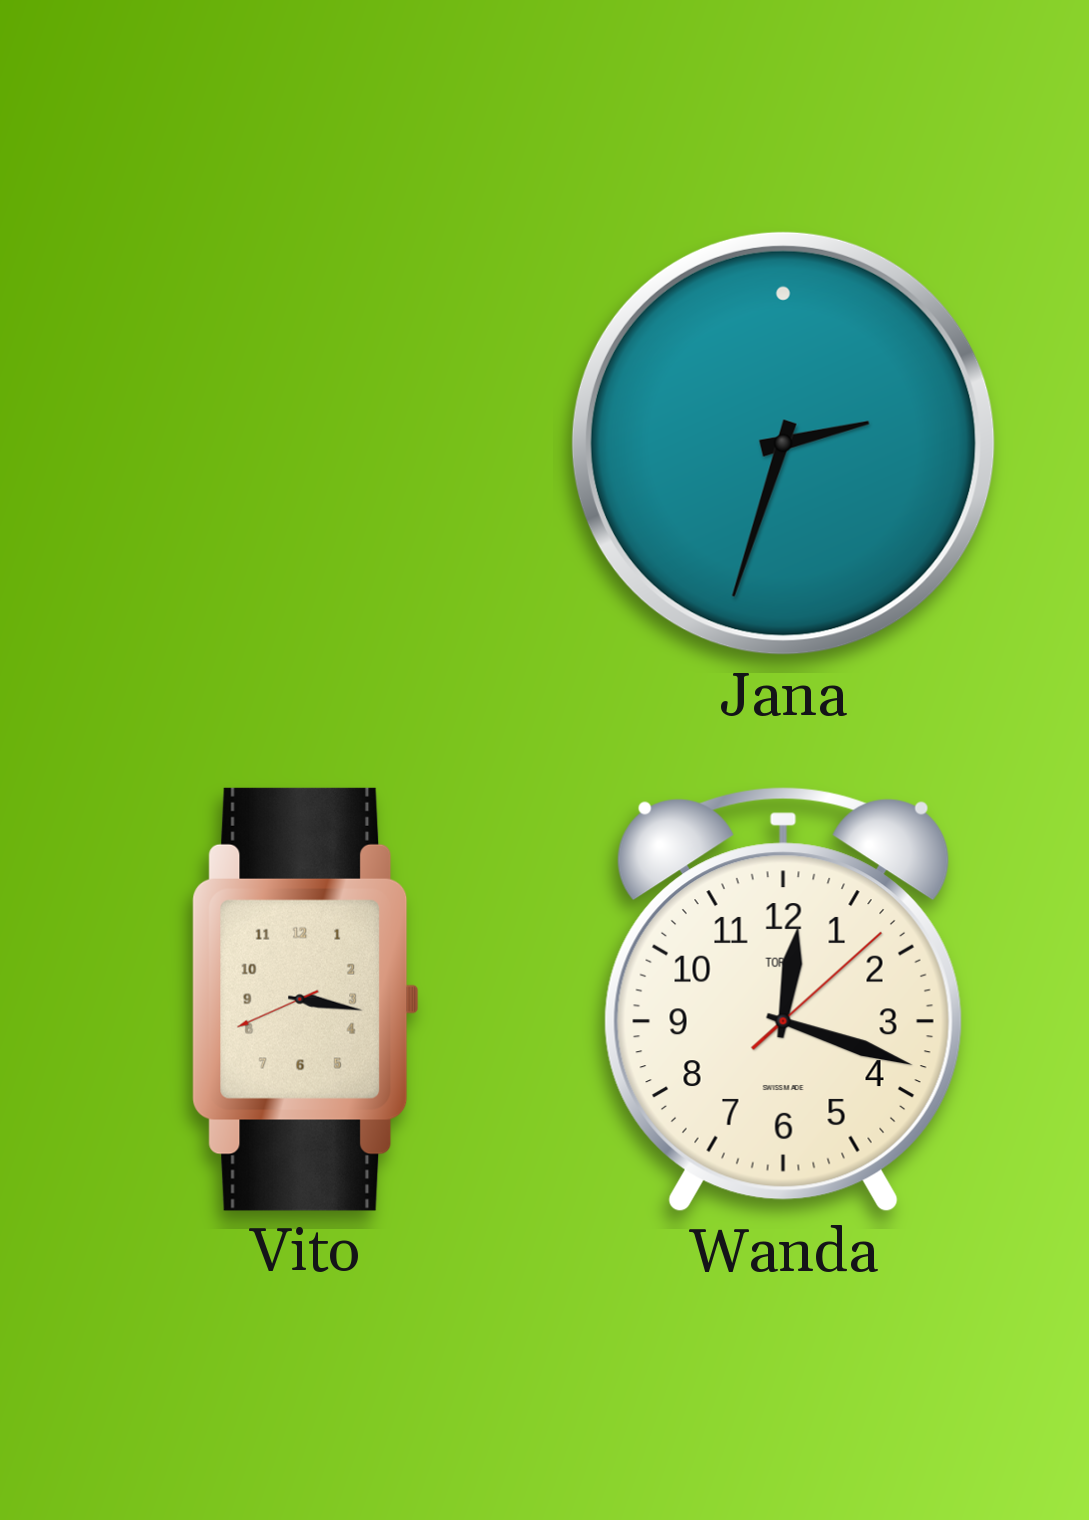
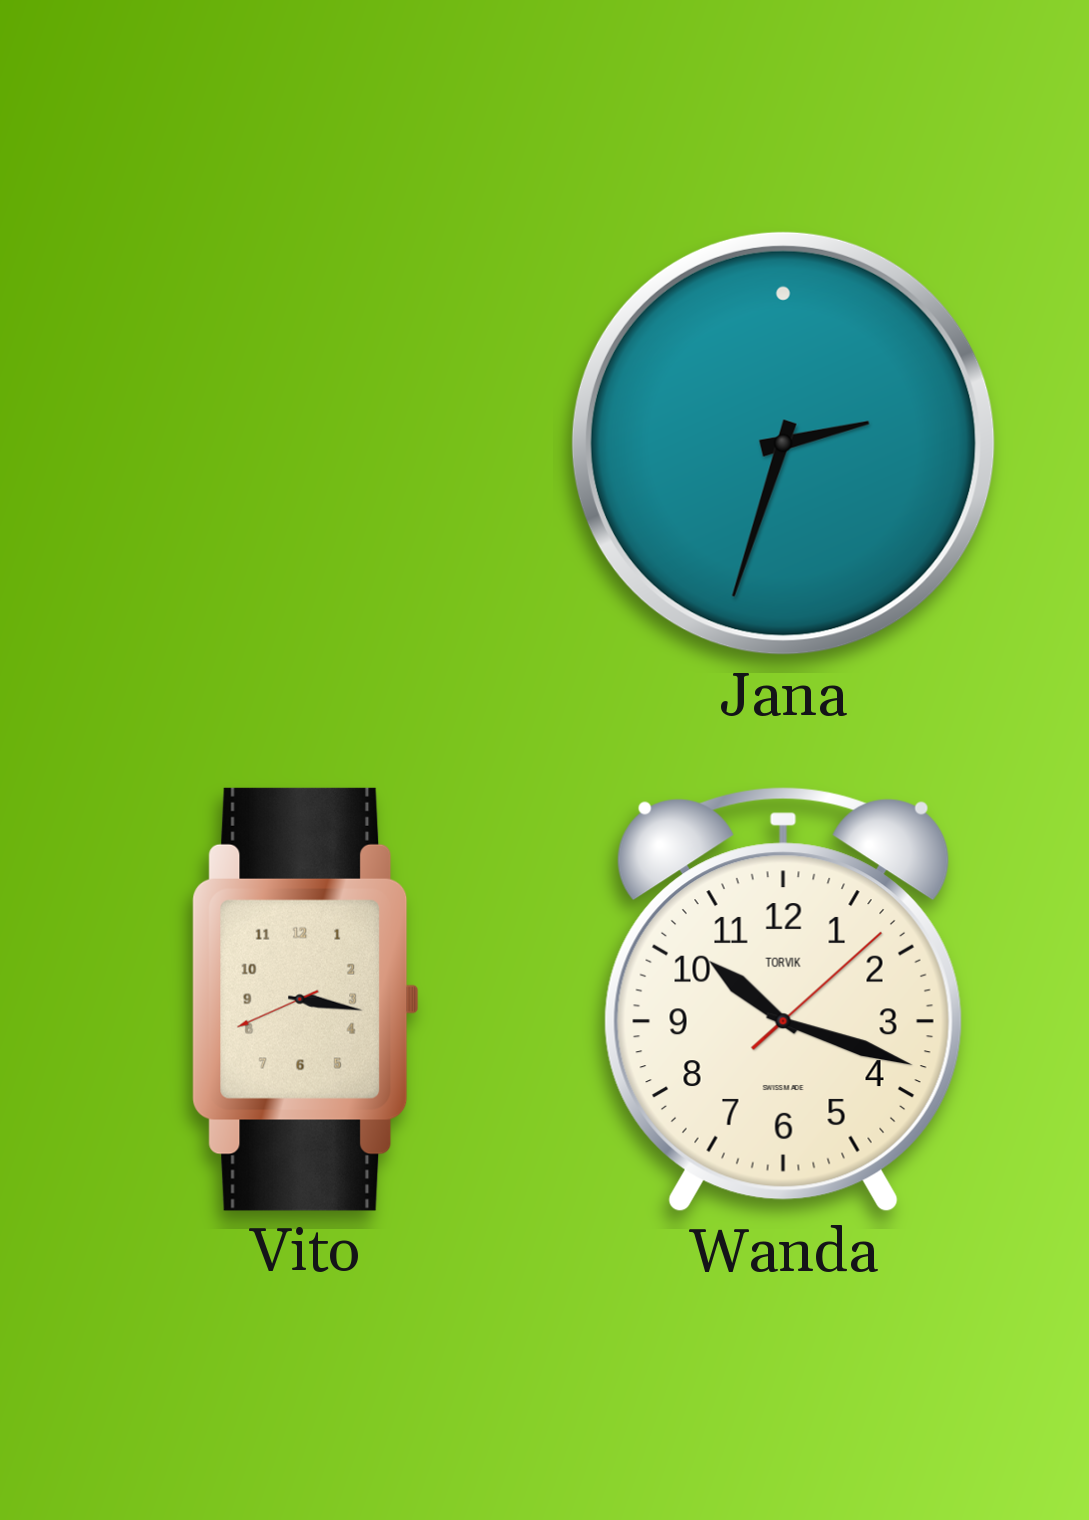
Wanda: 12:18 -> 10:18
